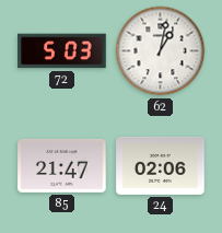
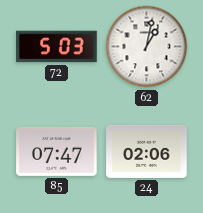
85: 21:47 -> 07:47
